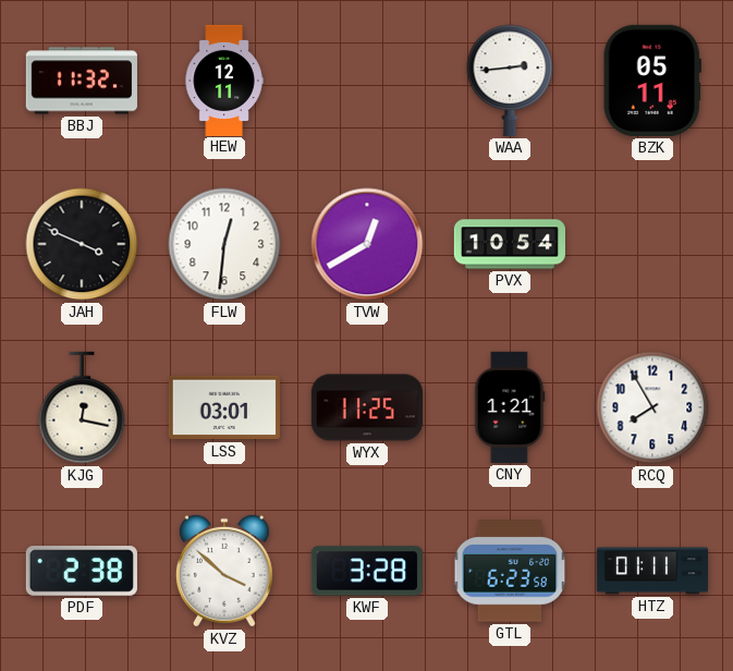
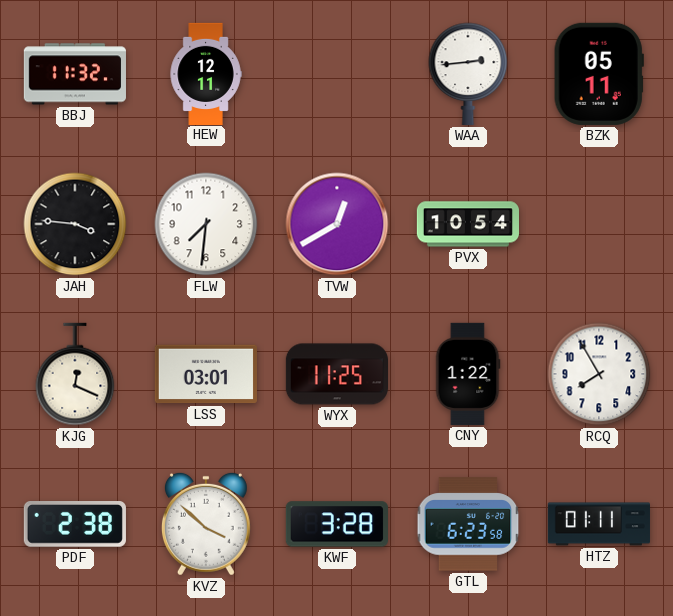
JAH: 3:49 -> 3:46
FLW: 12:31 -> 7:31
KJG: 12:17 -> 12:19
CNY: 1:21 -> 1:22
